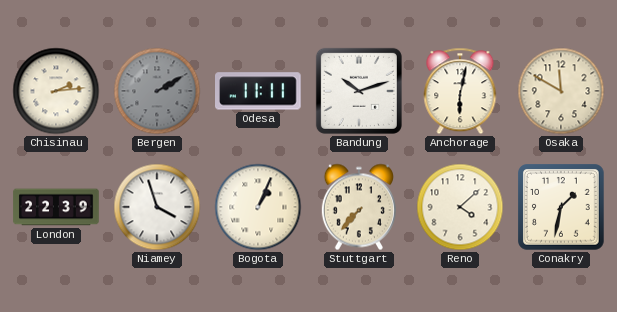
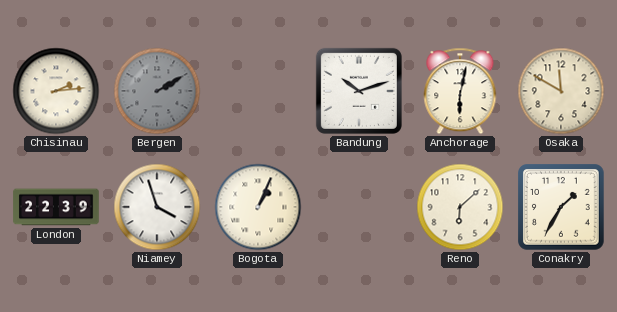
Odesa: 11:11 -> none
Stuttgart: 7:37 -> none
Reno: 4:08 -> 6:08
Conakry: 1:32 -> 1:35
